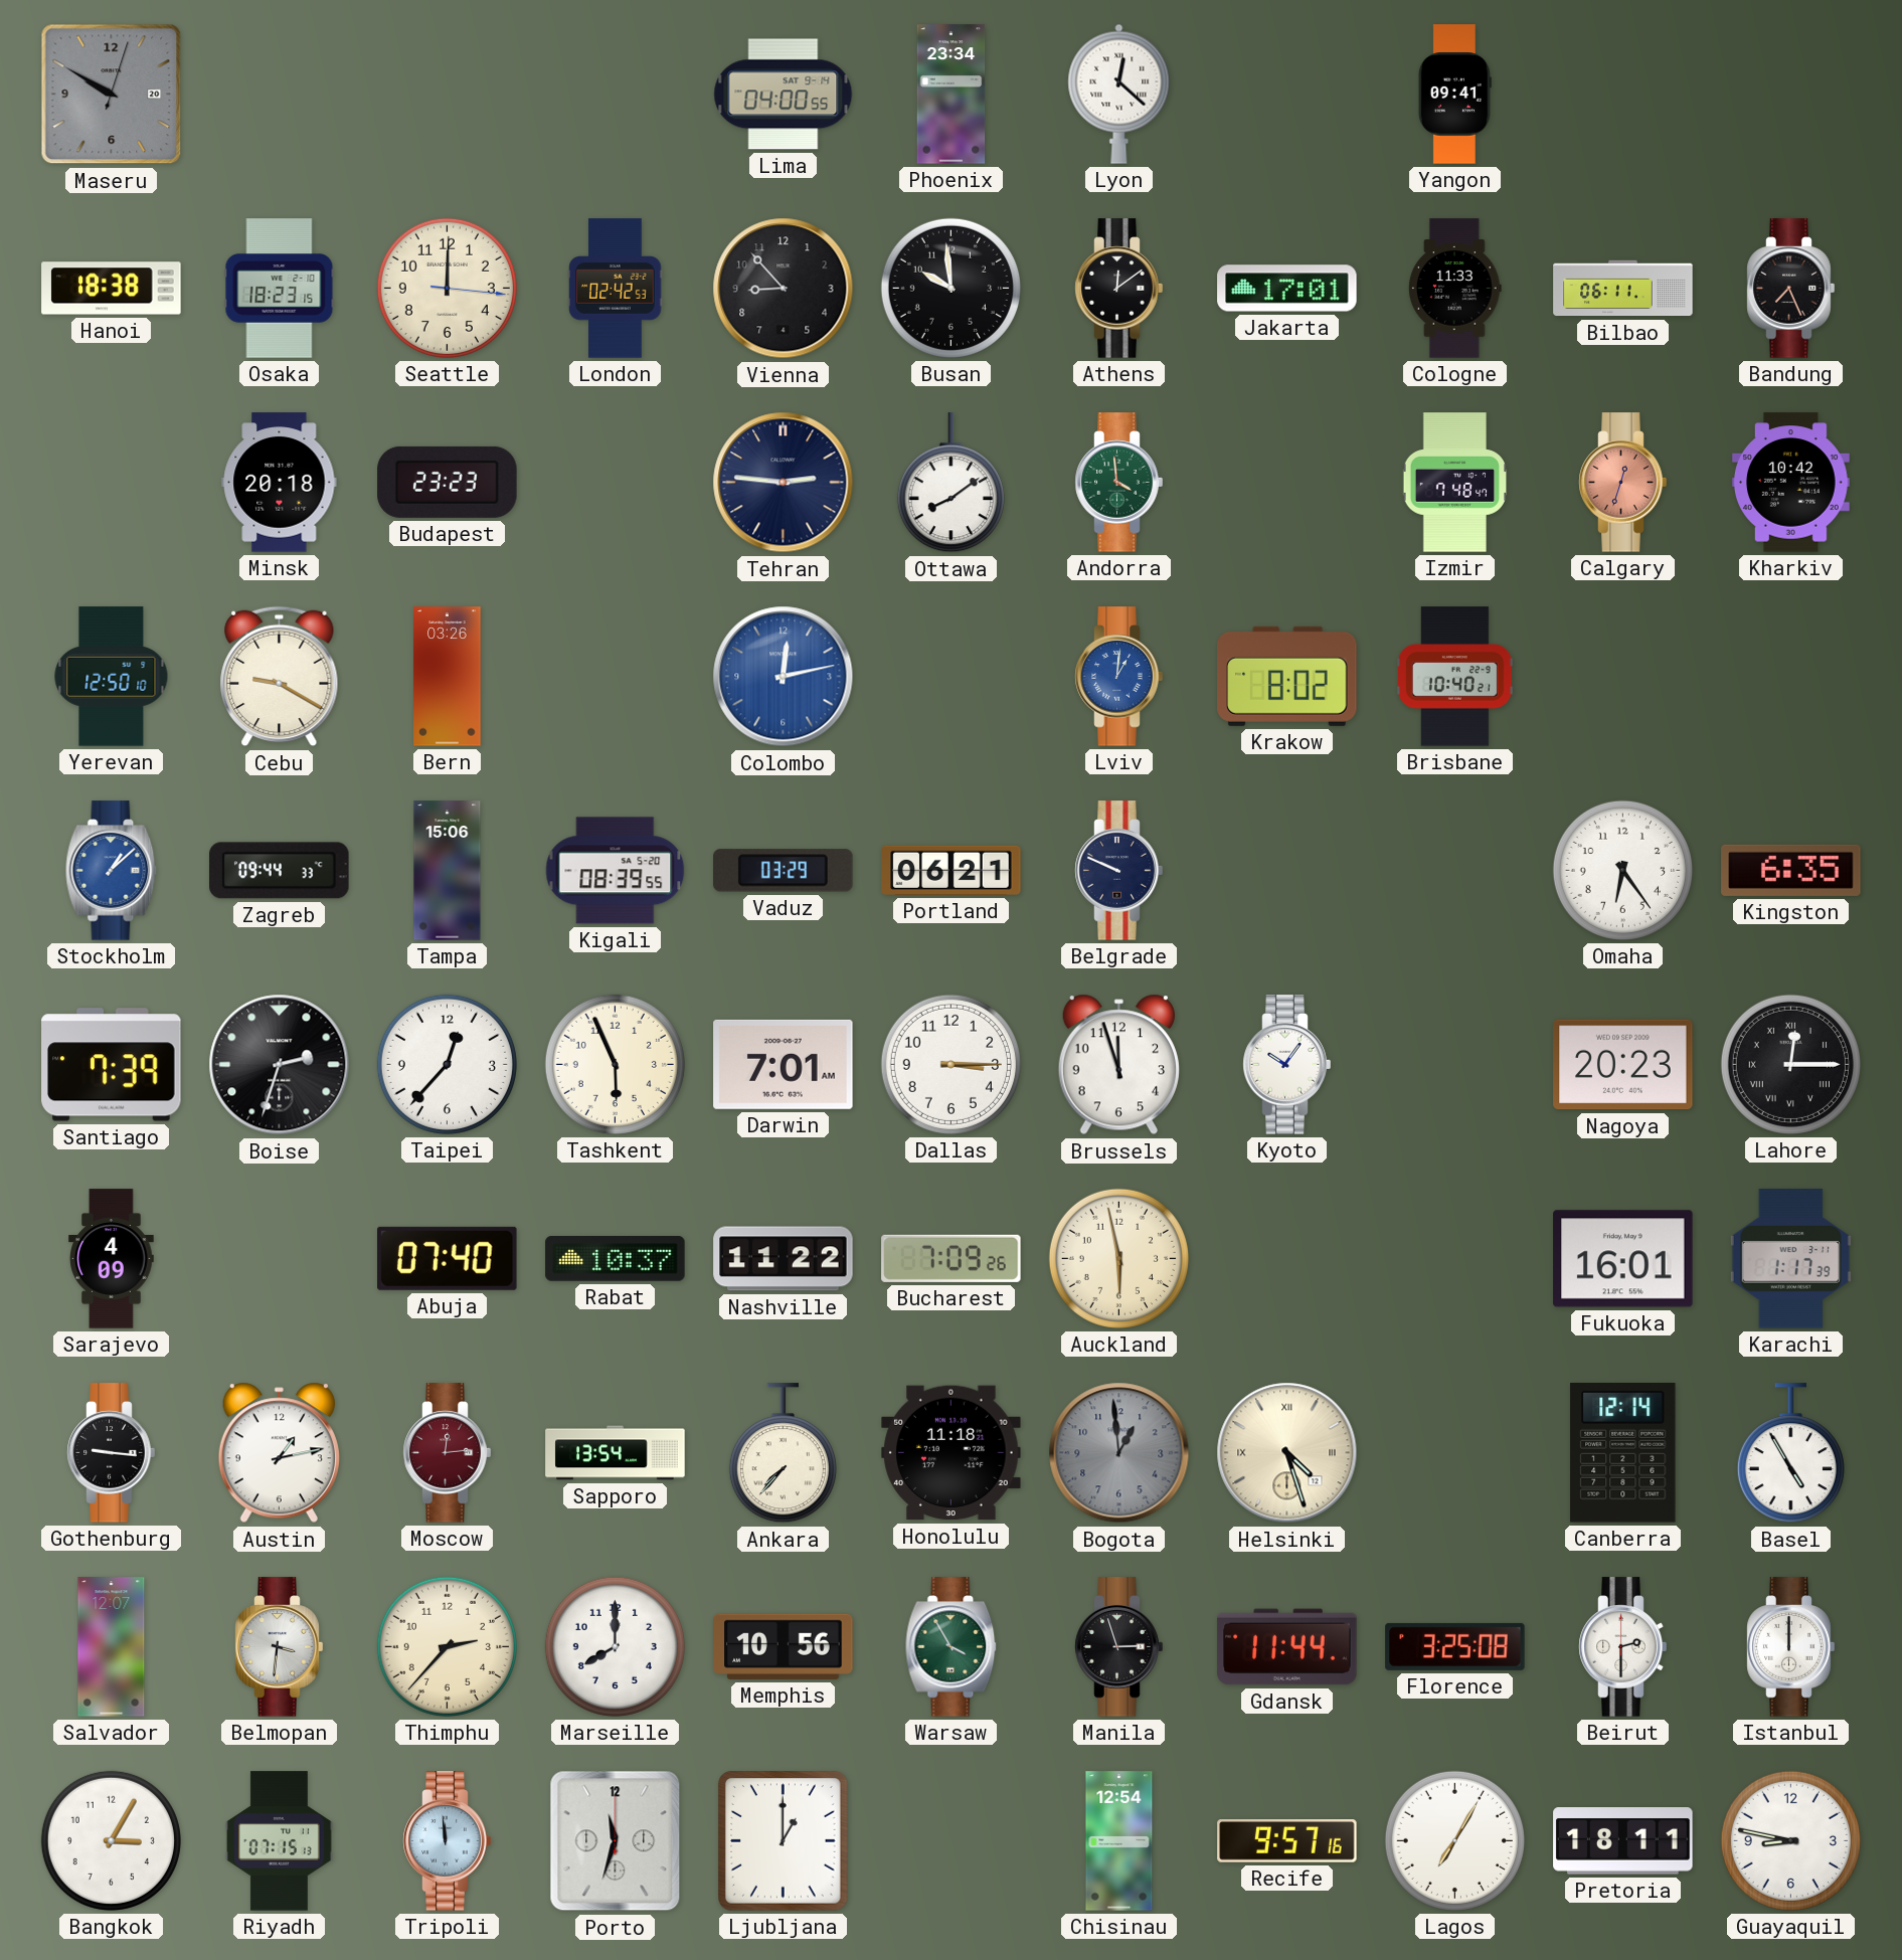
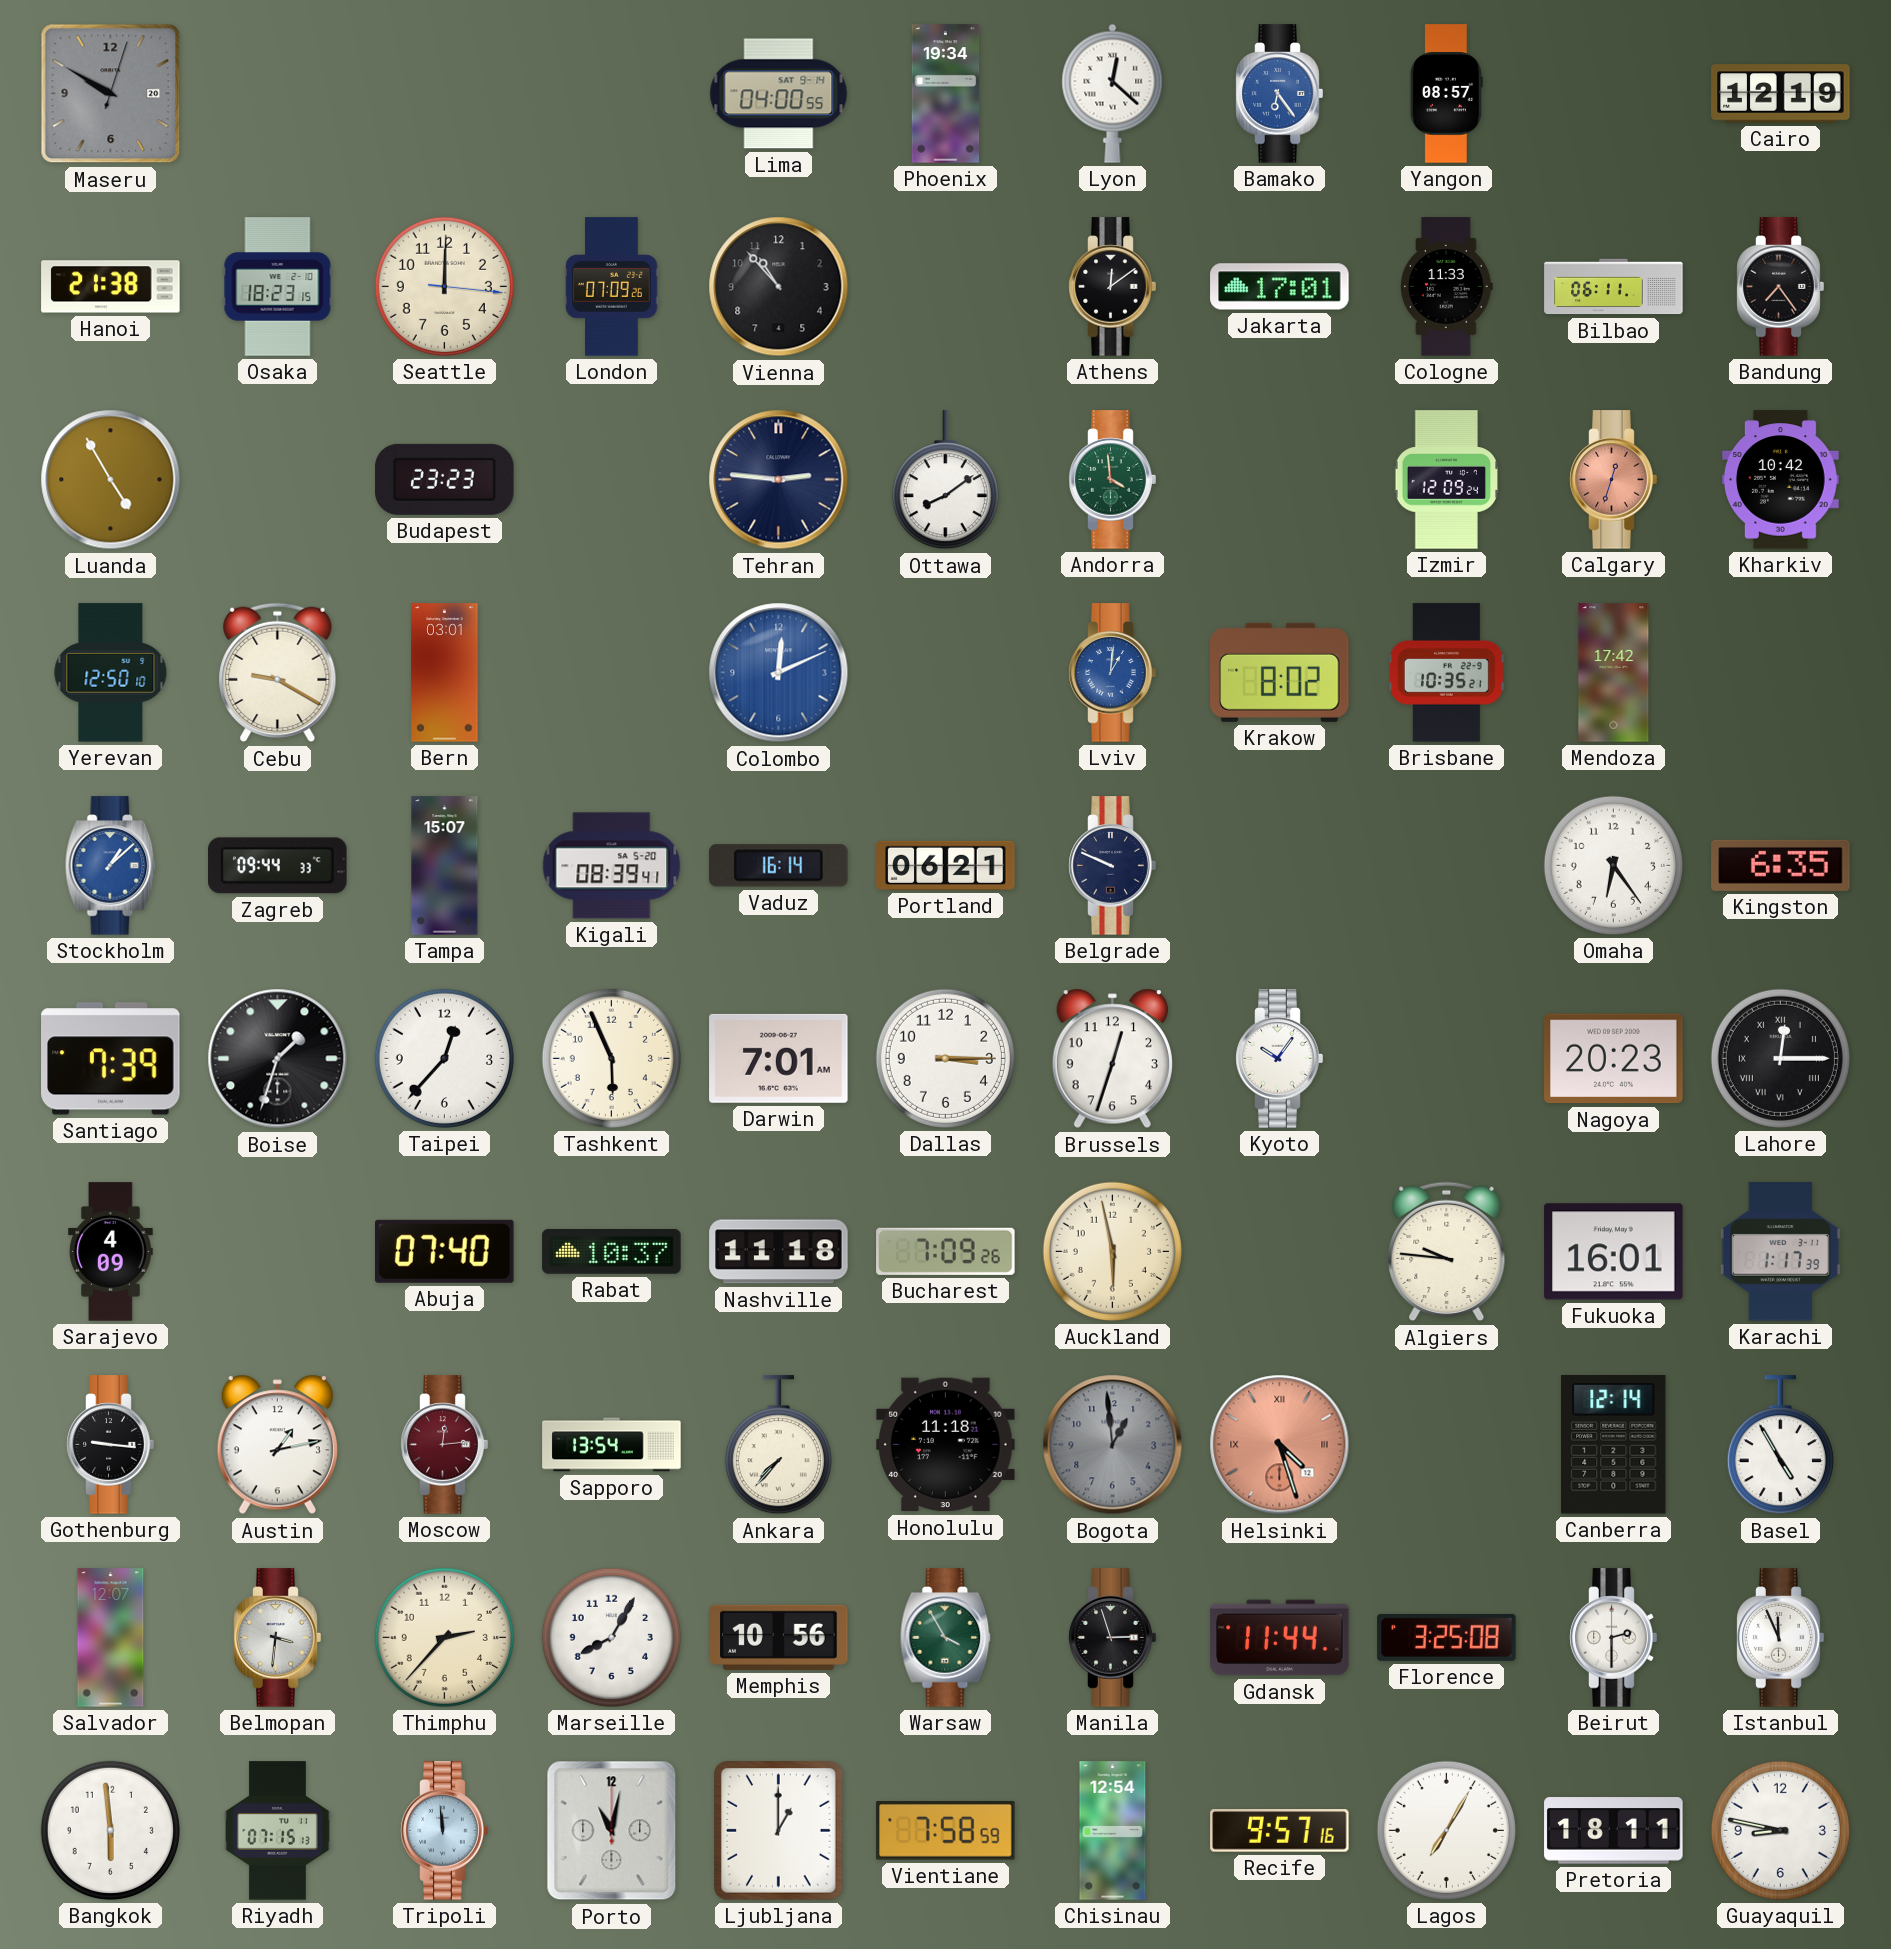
Phoenix: 23:34 -> 19:34
Bamako: none -> 6:24
Yangon: 09:41 -> 08:57
Cairo: none -> 12:19
Hanoi: 18:38 -> 21:38
London: 02:42 -> 07:09
Vienna: 8:53 -> 10:53
Busan: 9:59 -> none
Bandung: 7:26 -> 7:24
Luanda: none -> 4:55
Minsk: 20:18 -> none
Izmir: 7:48 -> 12:09
Bern: 03:26 -> 03:01
Colombo: 12:13 -> 12:11
Brisbane: 10:40 -> 10:35
Mendoza: none -> 17:42
Tampa: 15:06 -> 15:07
Kigali: 08:39:55 -> 08:39:41
Vaduz: 03:29 -> 16:14
Boise: 2:33 -> 1:33
Brussels: 11:57 -> 12:33
Nashville: 11:22 -> 11:18
Algiers: none -> 9:46
Helsinki dial: cream -> salmon
Marseille: 8:00 -> 8:05
Istanbul: 12:00 -> 11:56
Bangkok: 3:05 -> 5:59
Porto: 11:33 -> 11:02
Vientiane: none -> 7:58
